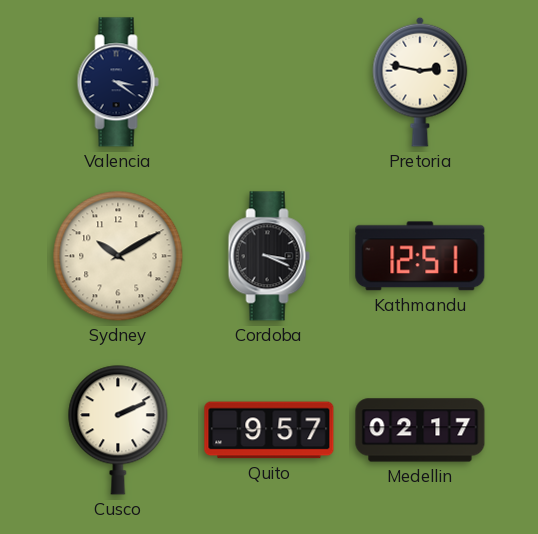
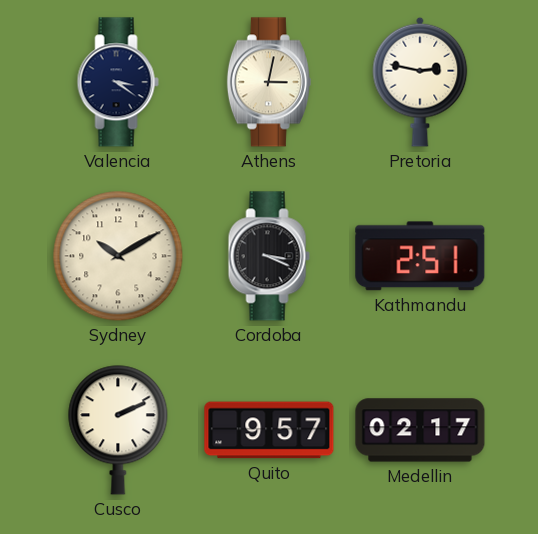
Athens: none -> 3:02
Kathmandu: 12:51 -> 2:51
